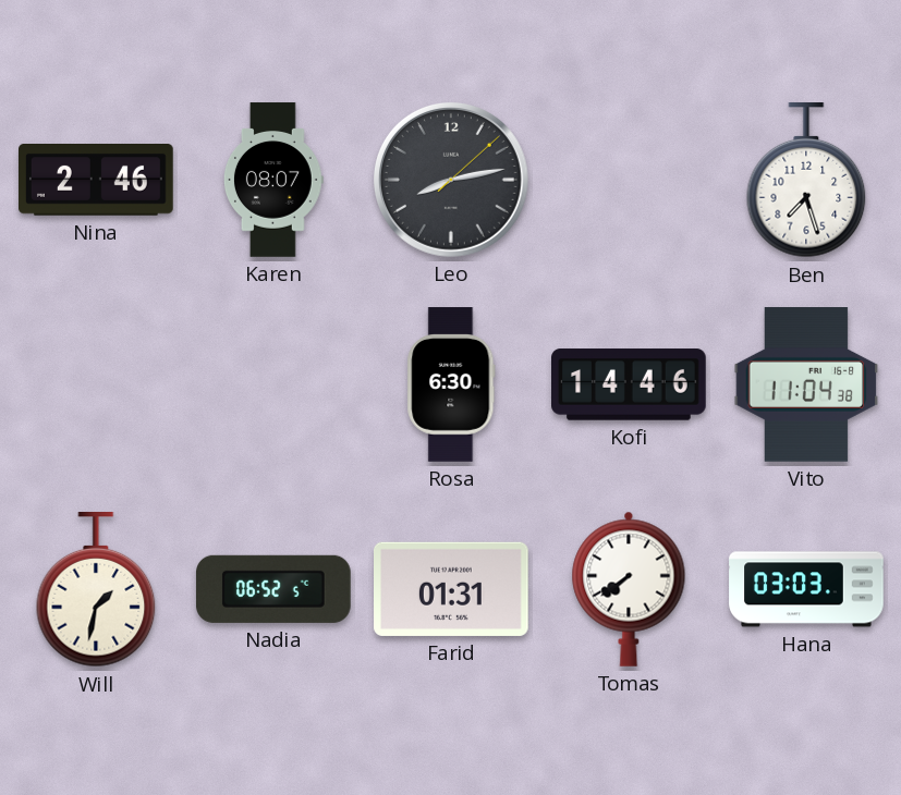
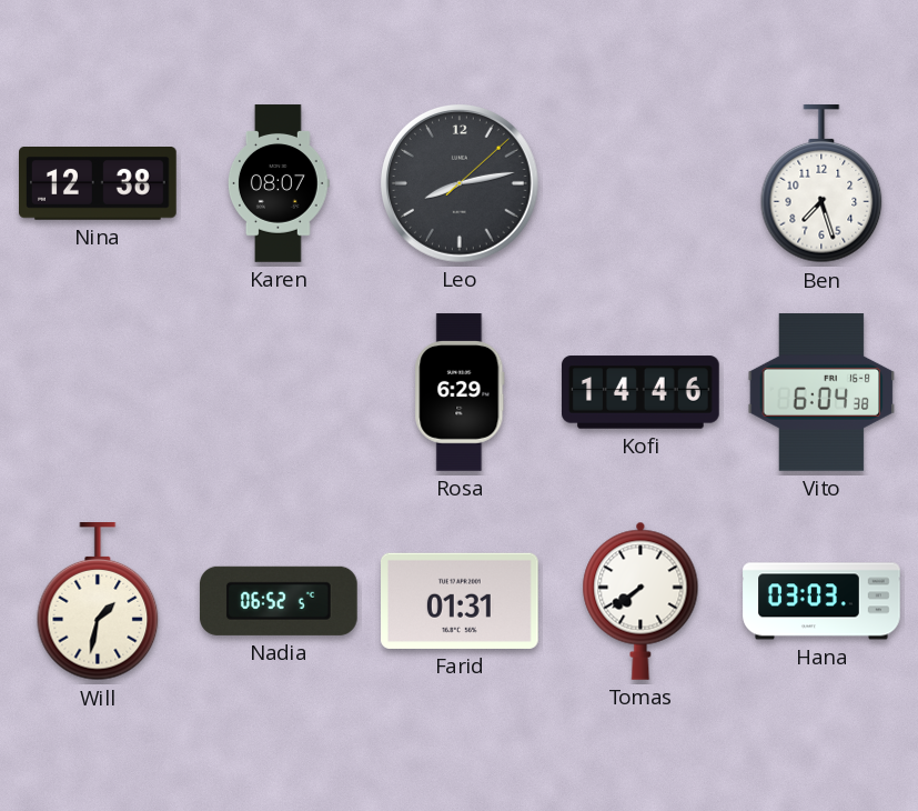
Nina: 2:46 -> 12:38
Rosa: 6:30 -> 6:29
Vito: 11:04 -> 6:04
